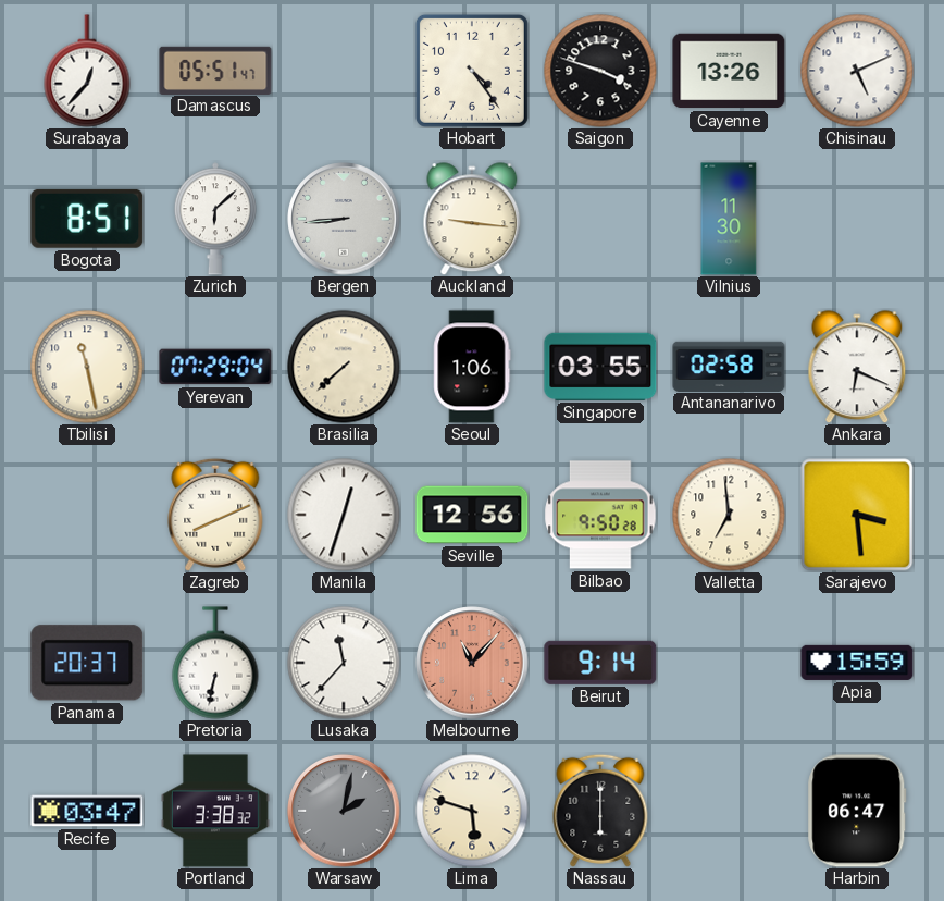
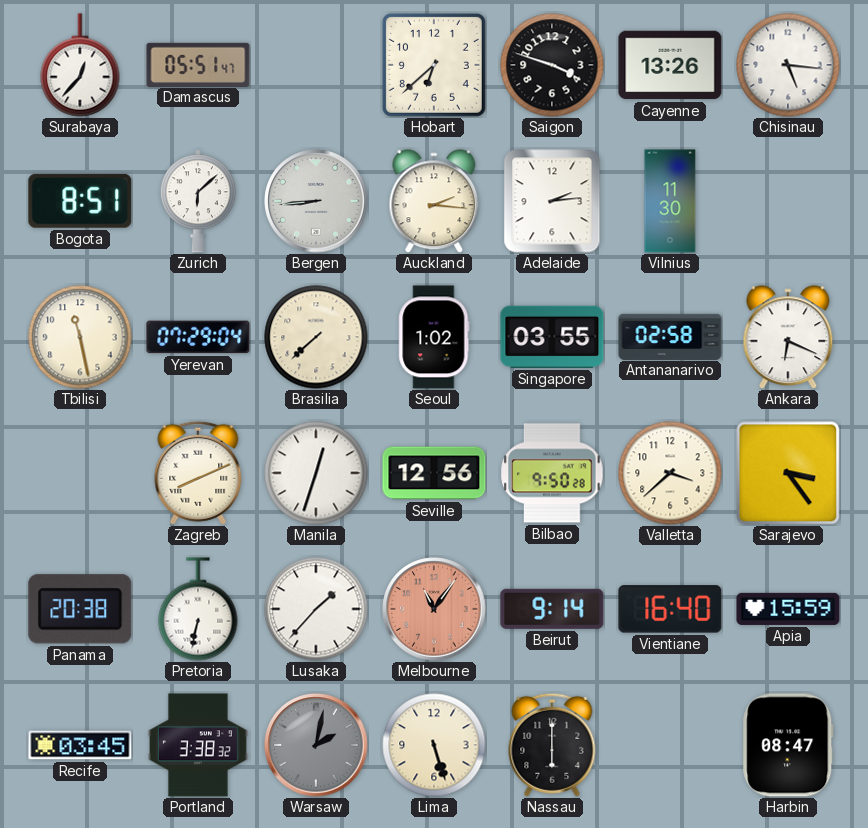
Hobart: 4:24 -> 6:38
Chisinau: 5:11 -> 5:16
Auckland: 9:16 -> 2:16
Adelaide: none -> 2:14
Seoul: 1:06 -> 1:02
Valletta: 6:59 -> 3:38
Sarajevo: 3:29 -> 3:24
Panama: 20:37 -> 20:38
Lusaka: 11:37 -> 1:37
Melbourne: 11:07 -> 11:06
Vientiane: none -> 16:40
Recife: 03:47 -> 03:45
Lima: 5:48 -> 5:27
Harbin: 06:47 -> 08:47
